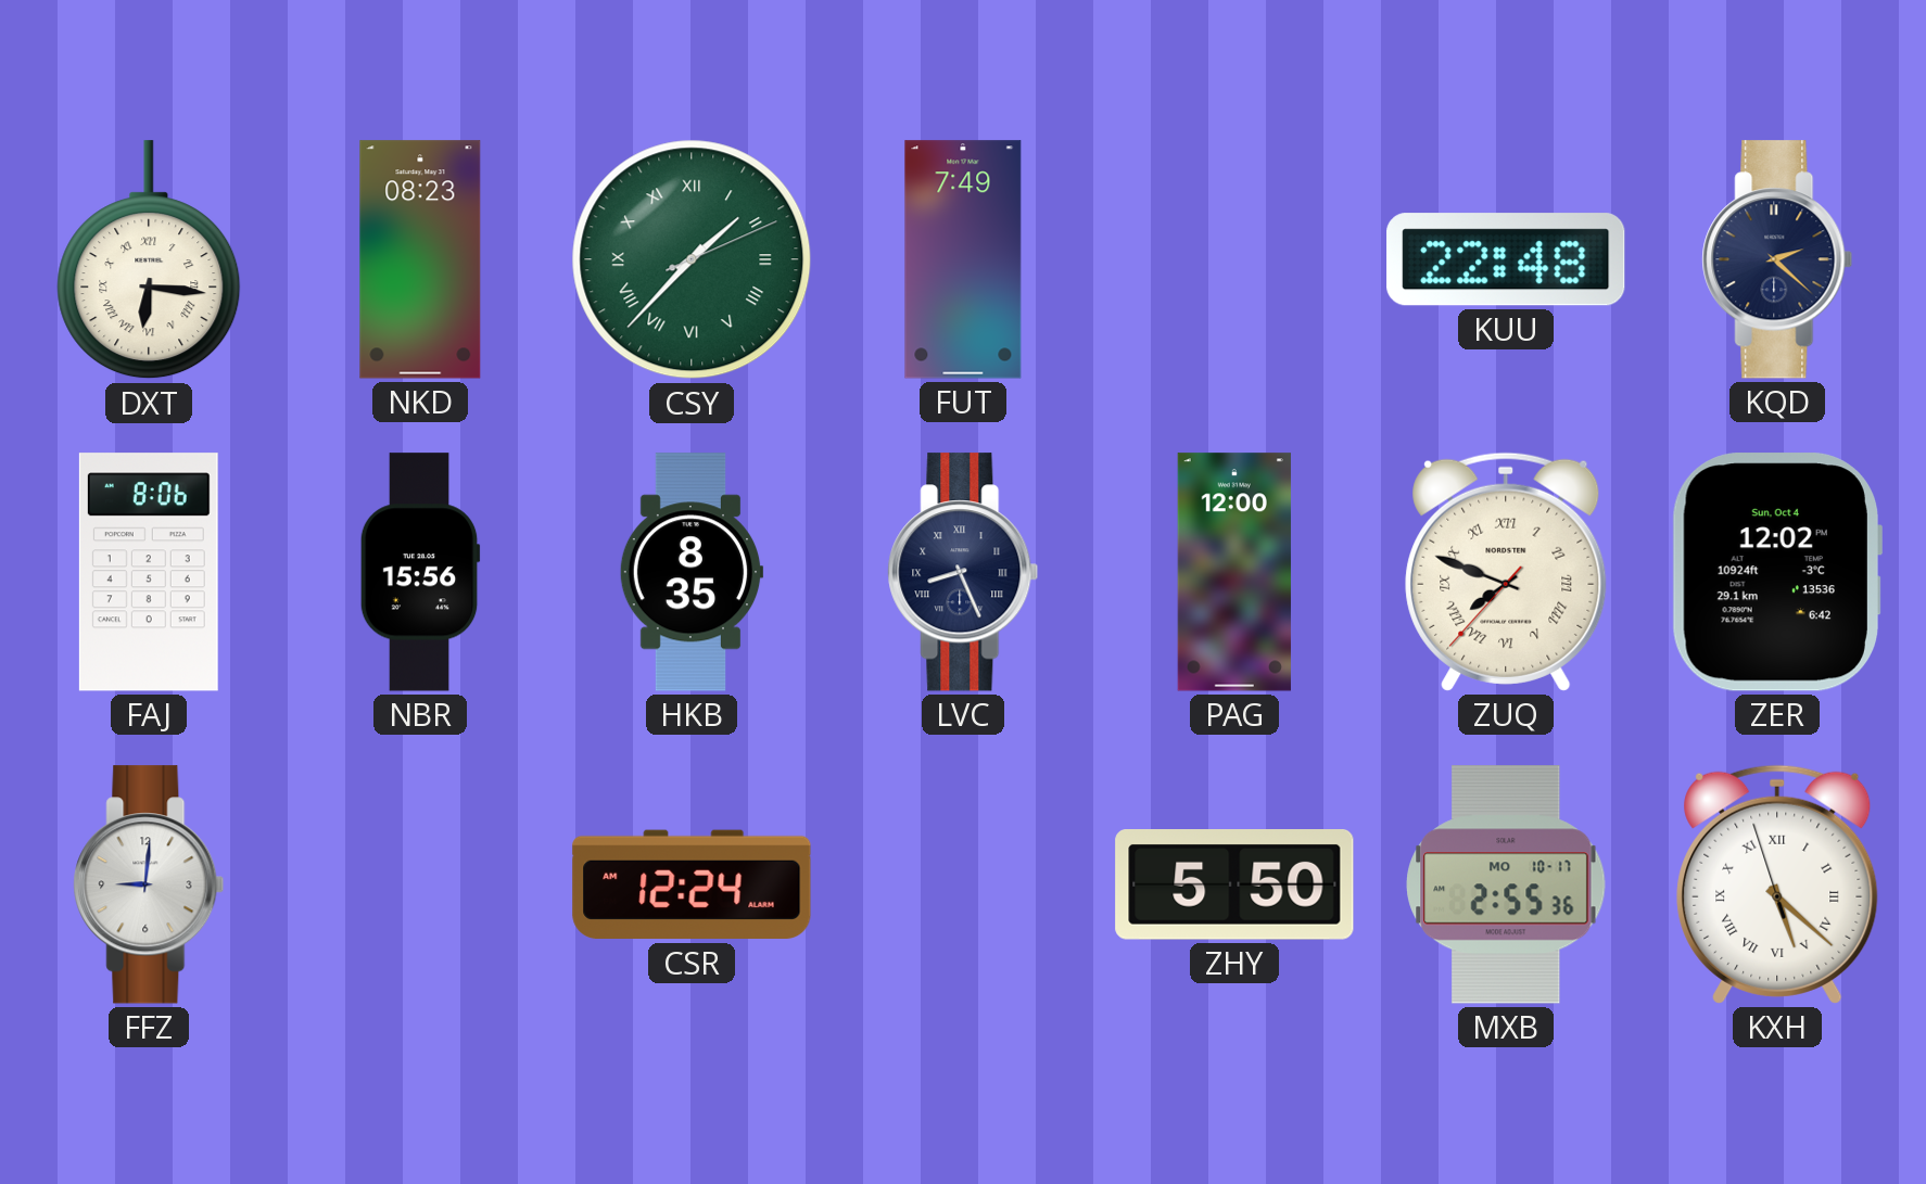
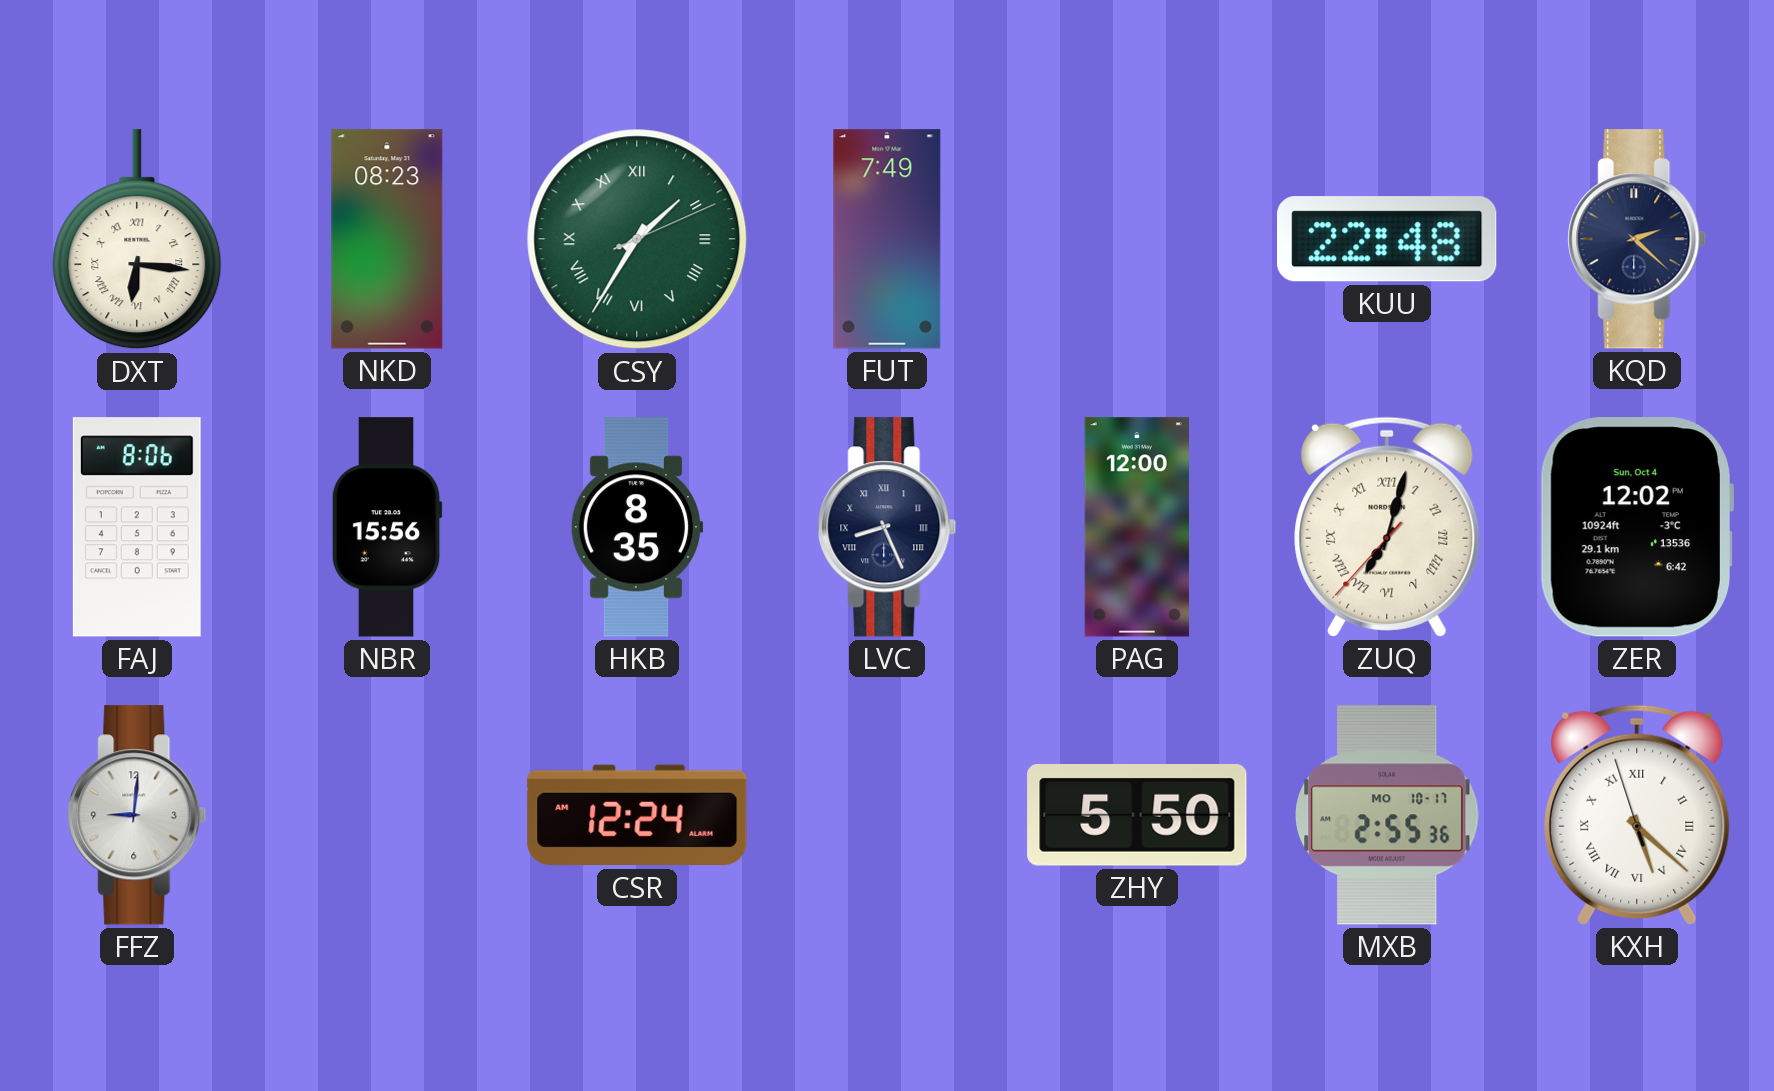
CSY: 1:37 -> 1:35
ZUQ: 7:48 -> 7:02
